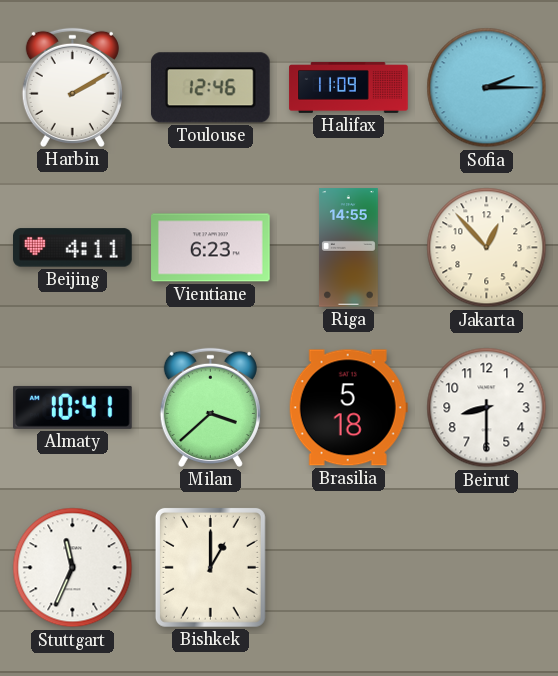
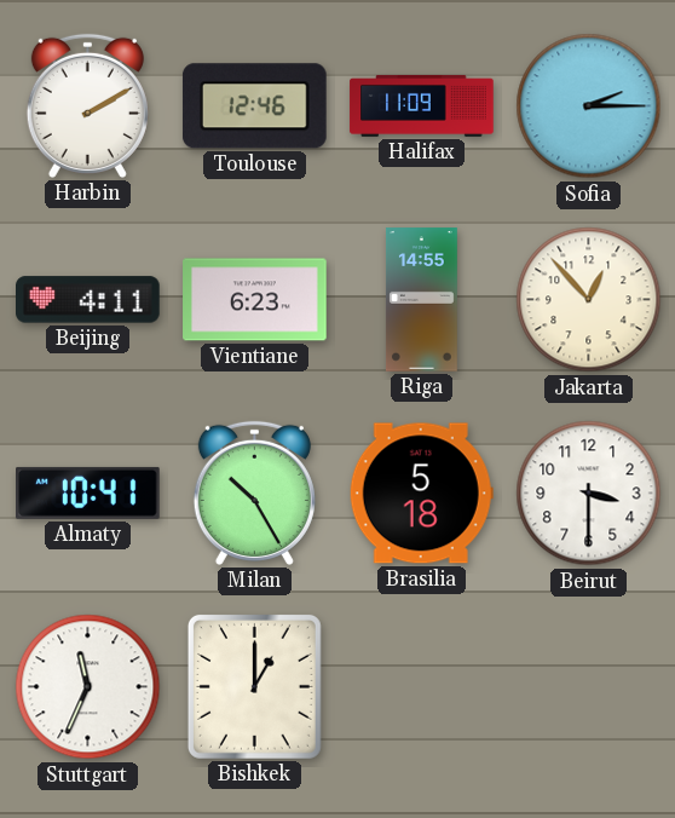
Milan: 3:38 -> 10:25
Beirut: 8:30 -> 3:30
